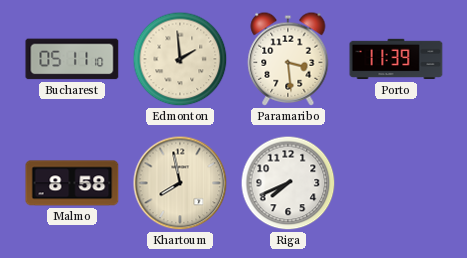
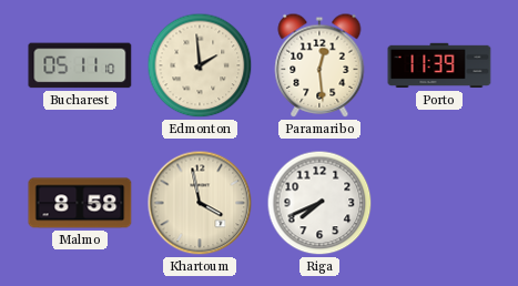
Paramaribo: 3:29 -> 12:29
Khartoum: 7:58 -> 3:58
